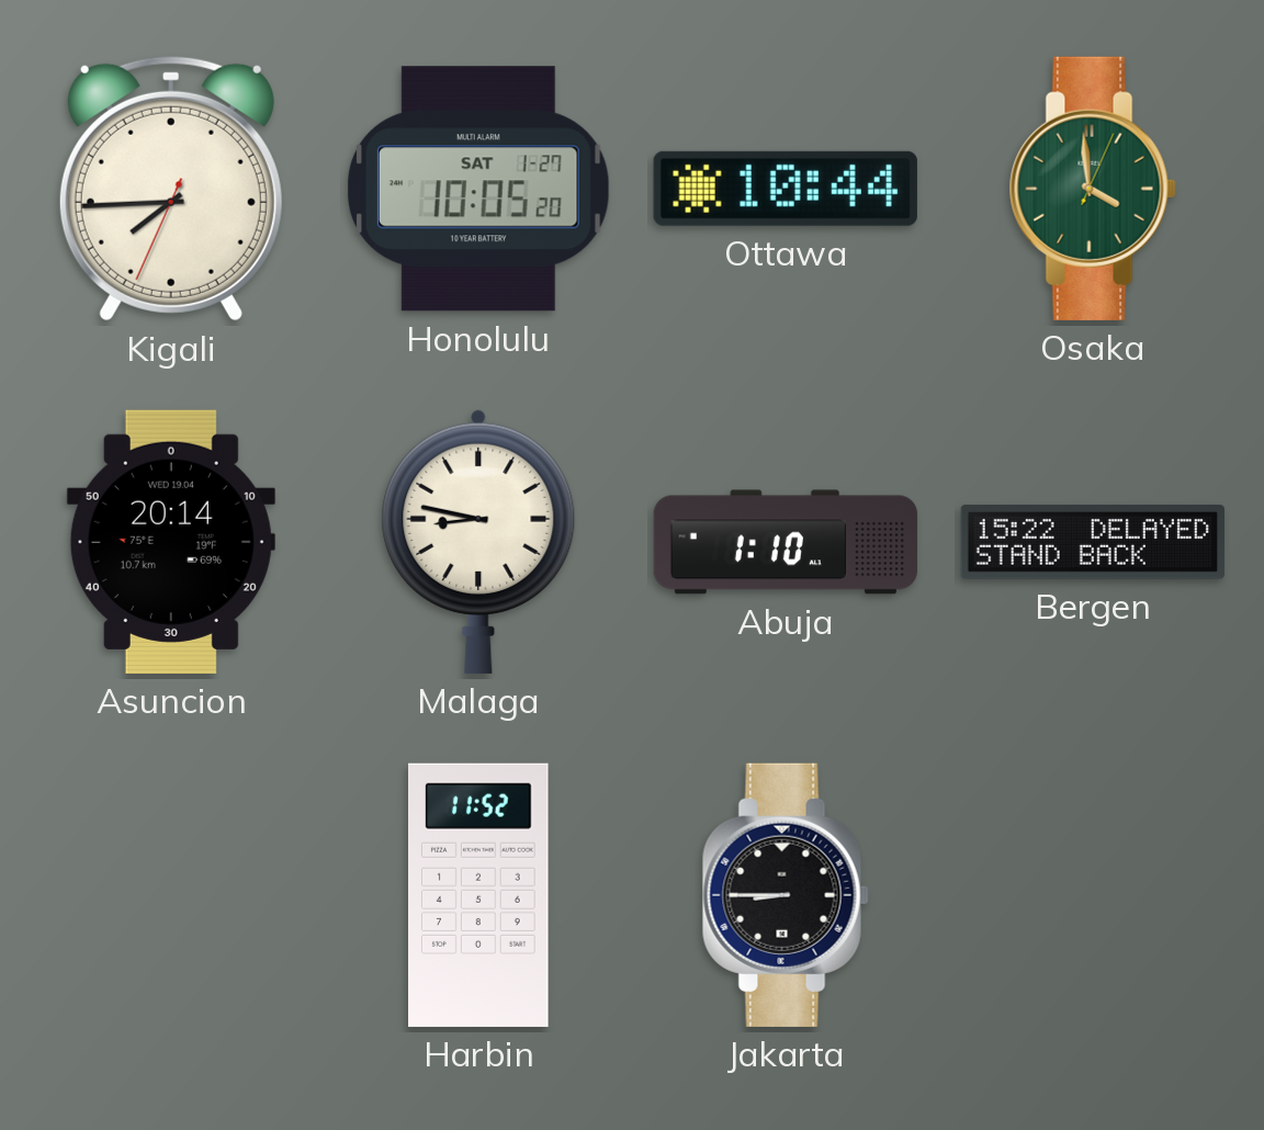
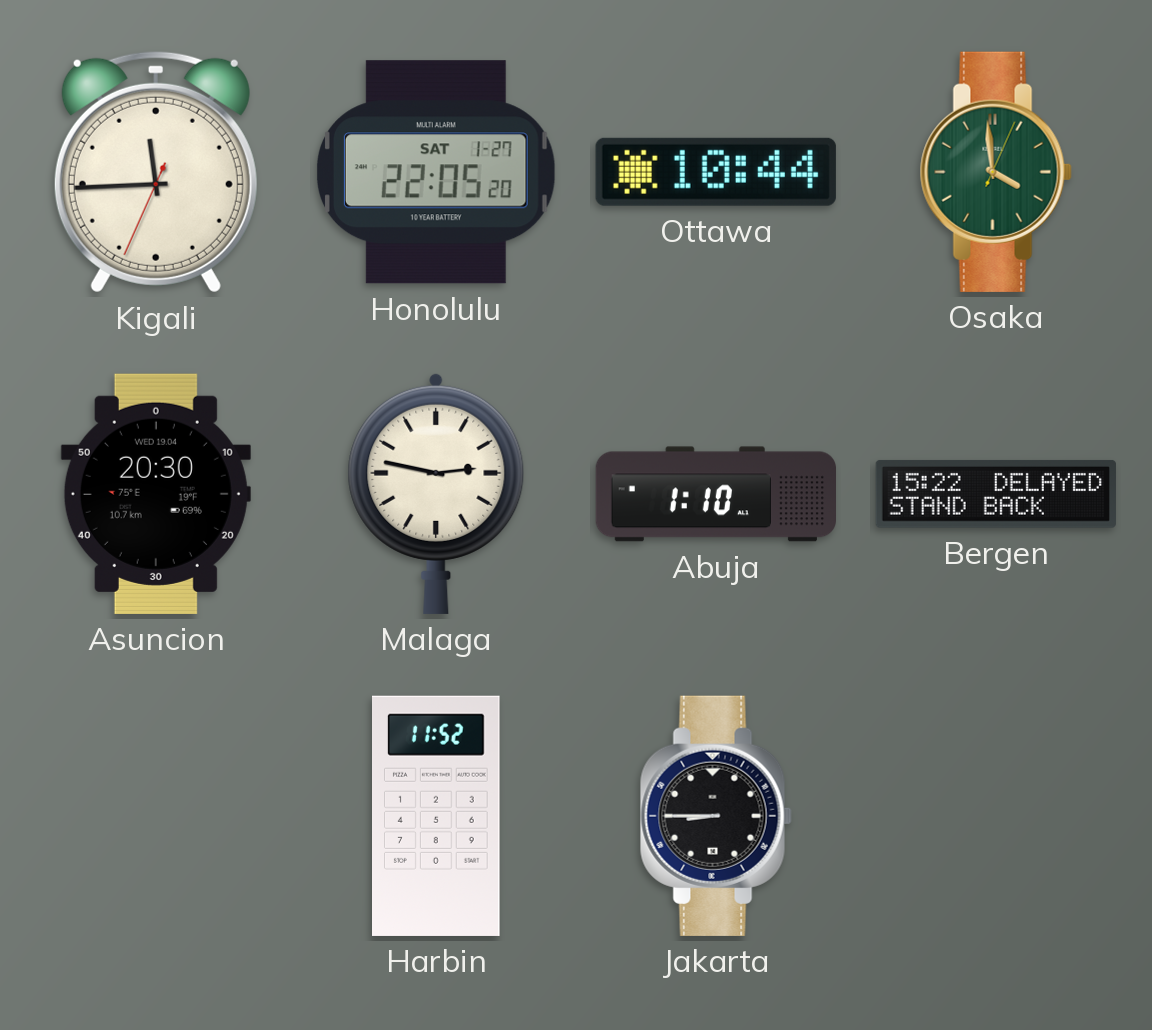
Kigali: 7:44 -> 11:44
Honolulu: 10:05 -> 22:05
Asuncion: 20:14 -> 20:30
Malaga: 8:47 -> 2:47
